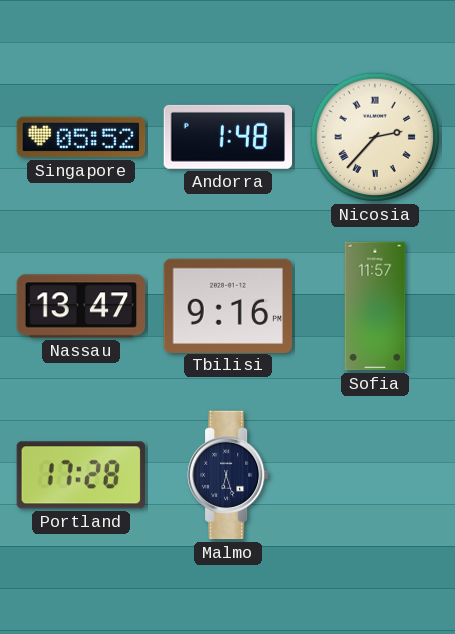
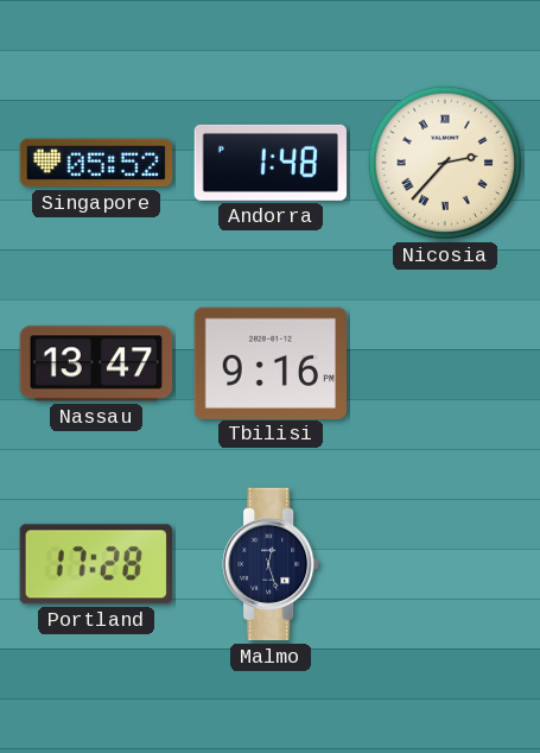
Sofia: 11:57 -> none
Malmo: 6:27 -> 12:27
